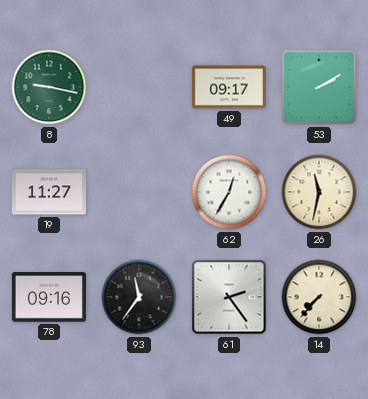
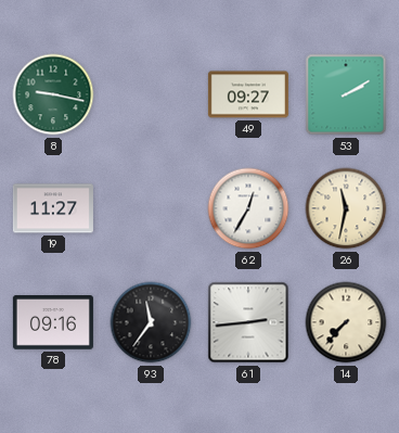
49: 09:17 -> 09:27
61: 2:24 -> 2:44
